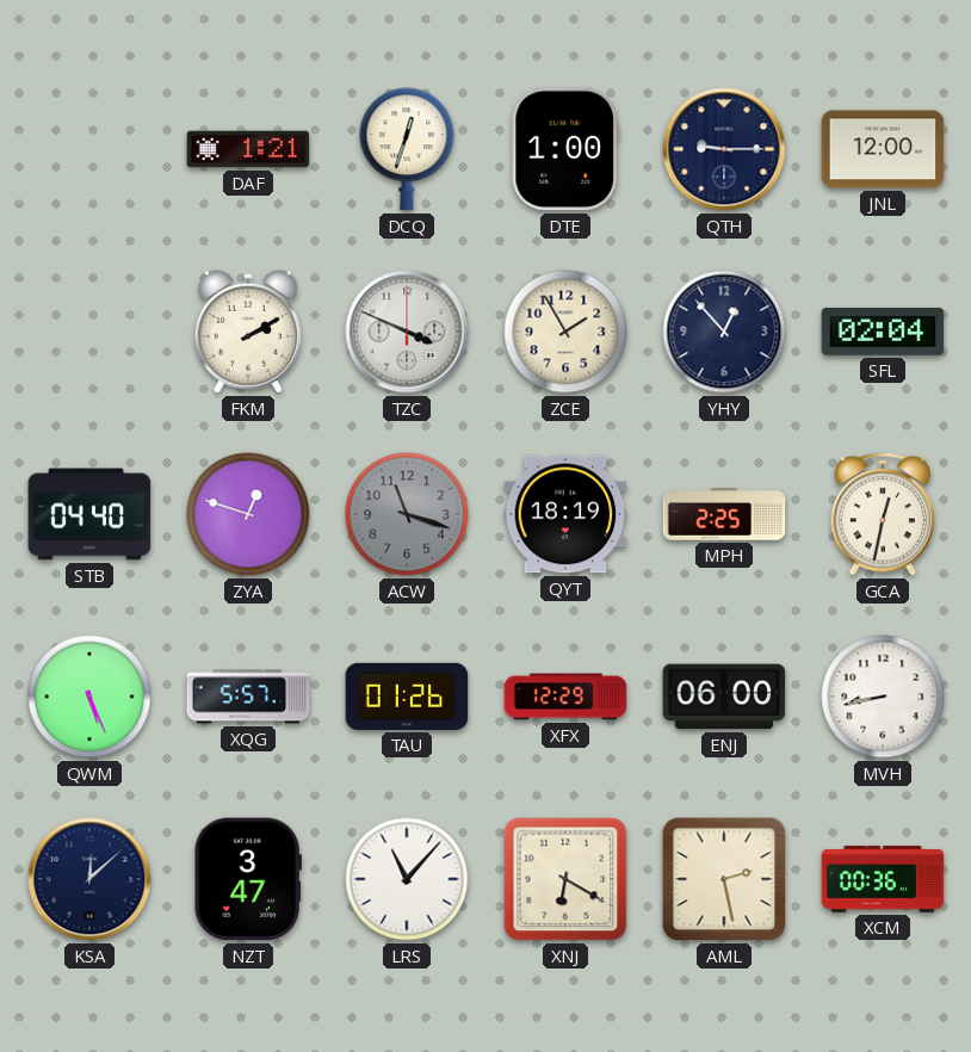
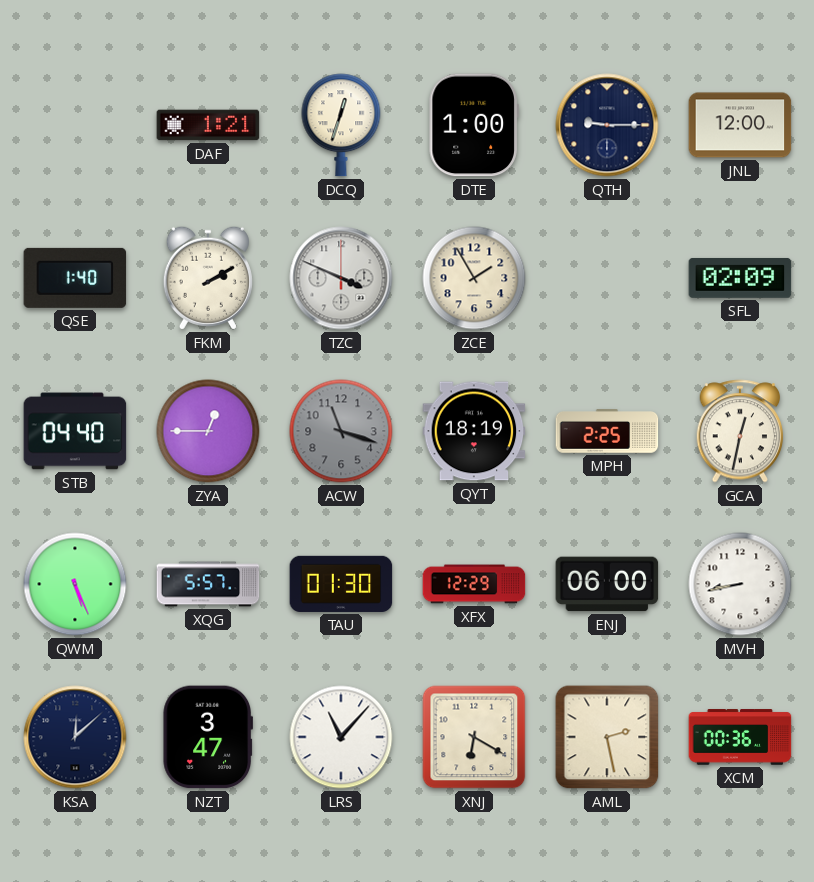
QSE: none -> 1:40
YHY: 12:53 -> none
SFL: 02:04 -> 02:09
ZYA: 12:48 -> 12:45
TAU: 01:26 -> 01:30
